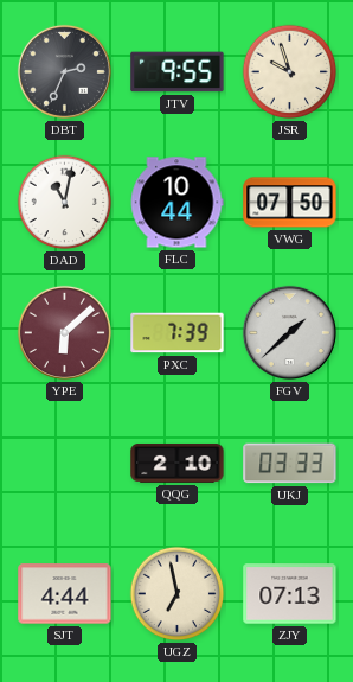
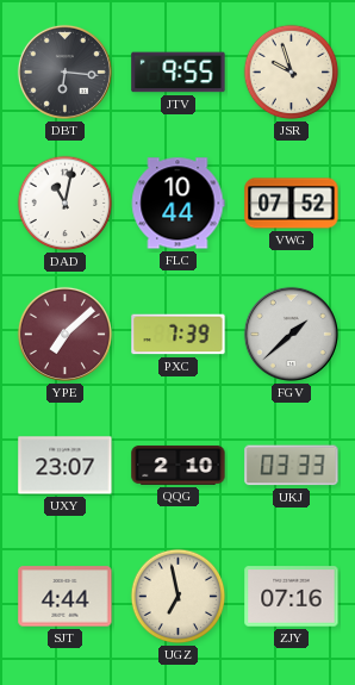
DBT: 2:34 -> 6:16
VWG: 07:50 -> 07:52
YPE: 6:08 -> 7:08
UXY: none -> 23:07
ZJY: 07:13 -> 07:16
